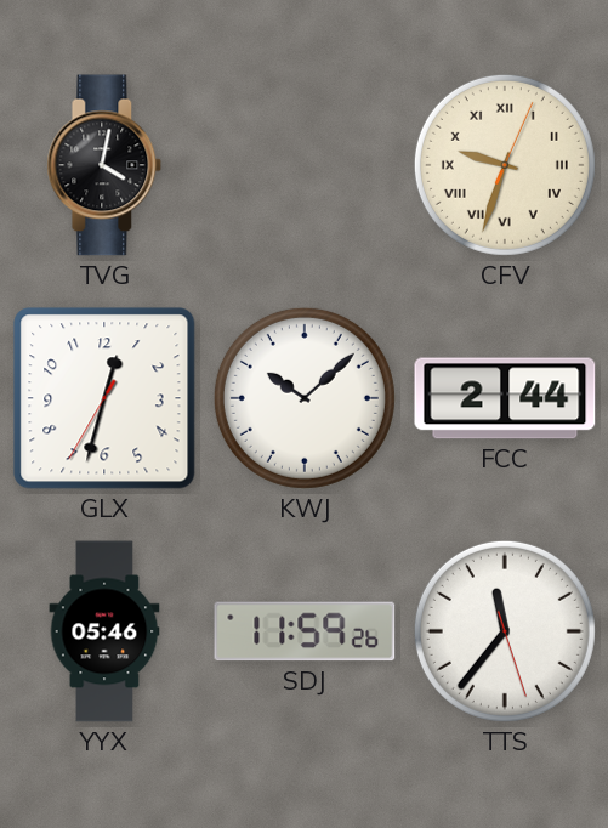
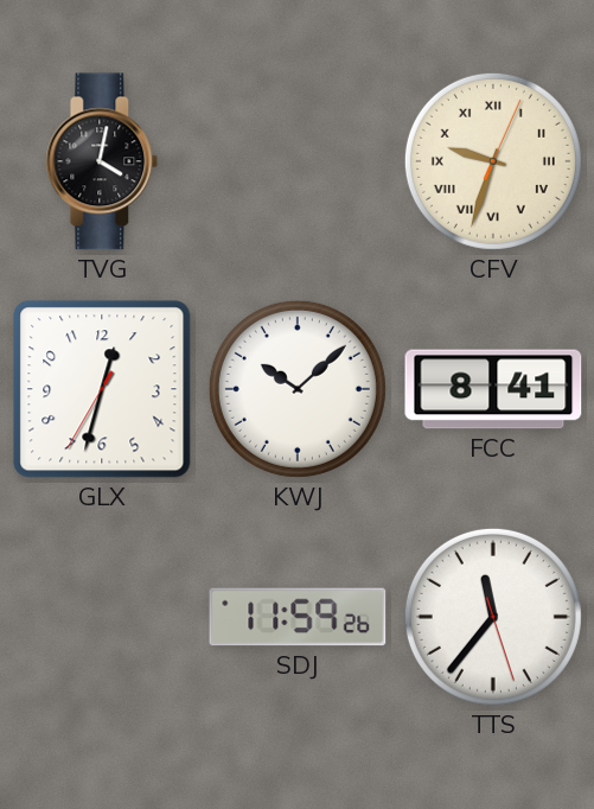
FCC: 2:44 -> 8:41
YYX: 05:46 -> none
